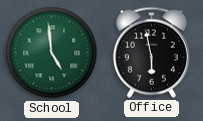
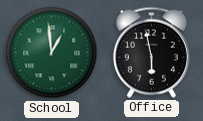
School: 4:59 -> 12:59
